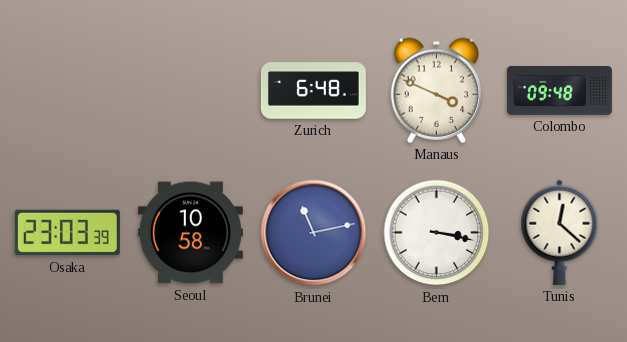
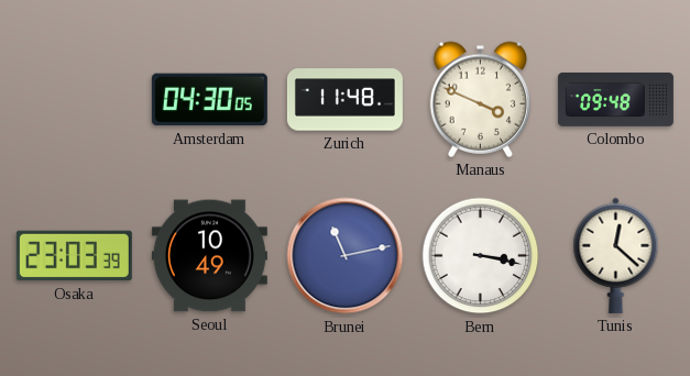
Amsterdam: none -> 04:30
Zurich: 6:48 -> 11:48
Seoul: 10:58 -> 10:49
